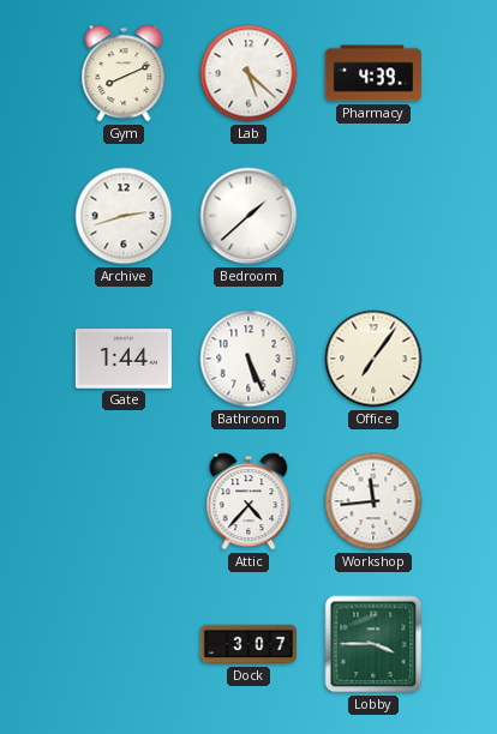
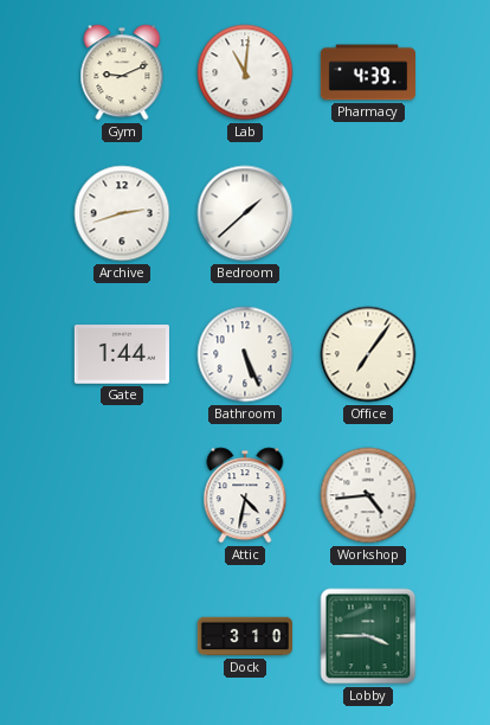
Gym: 8:11 -> 9:11
Lab: 5:22 -> 11:01
Attic: 4:37 -> 4:32
Workshop: 11:44 -> 4:44
Dock: 3:07 -> 3:10
